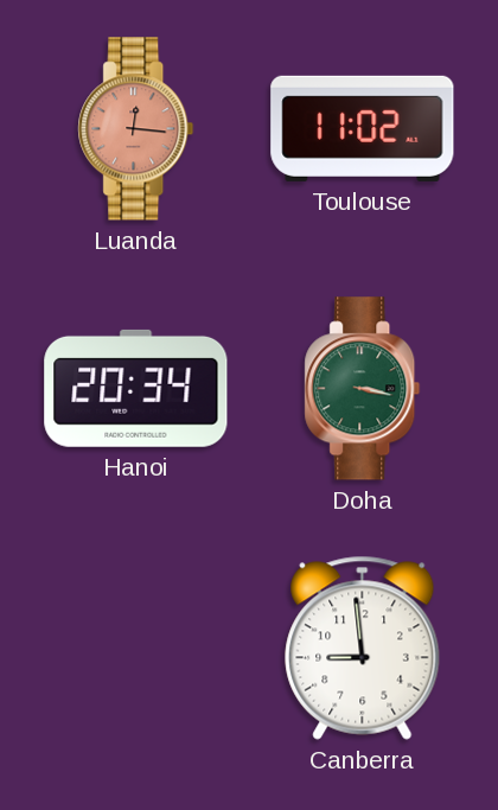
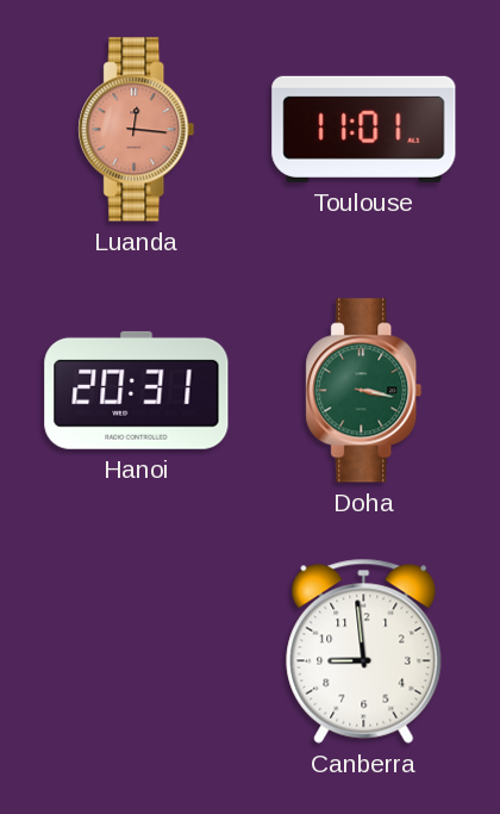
Toulouse: 11:02 -> 11:01
Hanoi: 20:34 -> 20:31
